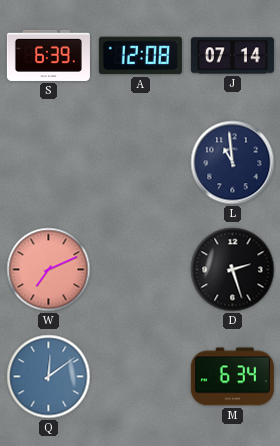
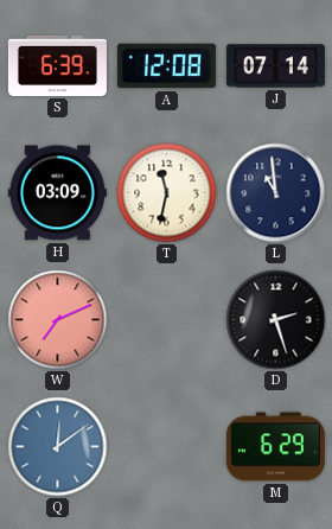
H: none -> 03:09
T: none -> 11:32
M: 6:34 -> 6:29
